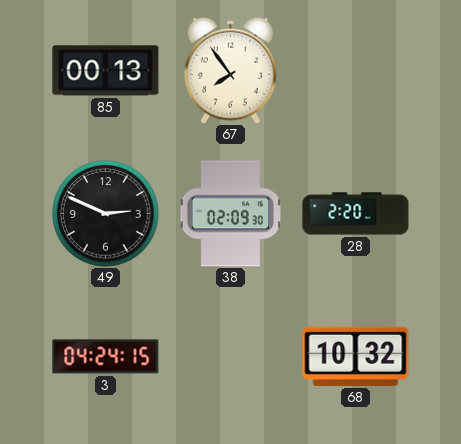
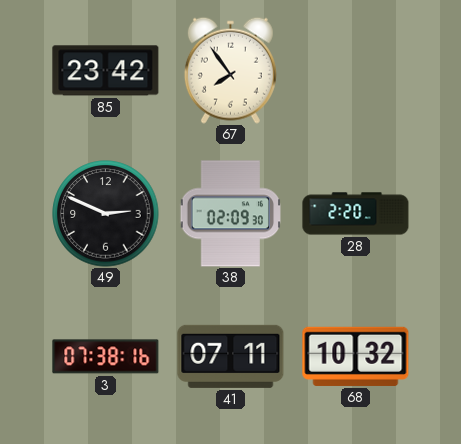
85: 00:13 -> 23:42
3: 04:24 -> 07:38
41: none -> 07:11
